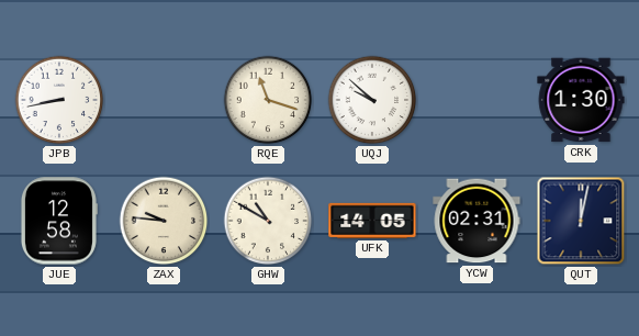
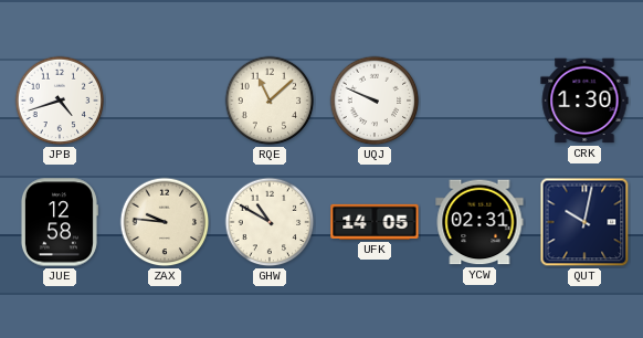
JPB: 8:43 -> 4:42
RQE: 11:18 -> 11:08
UQJ: 9:52 -> 9:49
QUT: 12:02 -> 10:02
